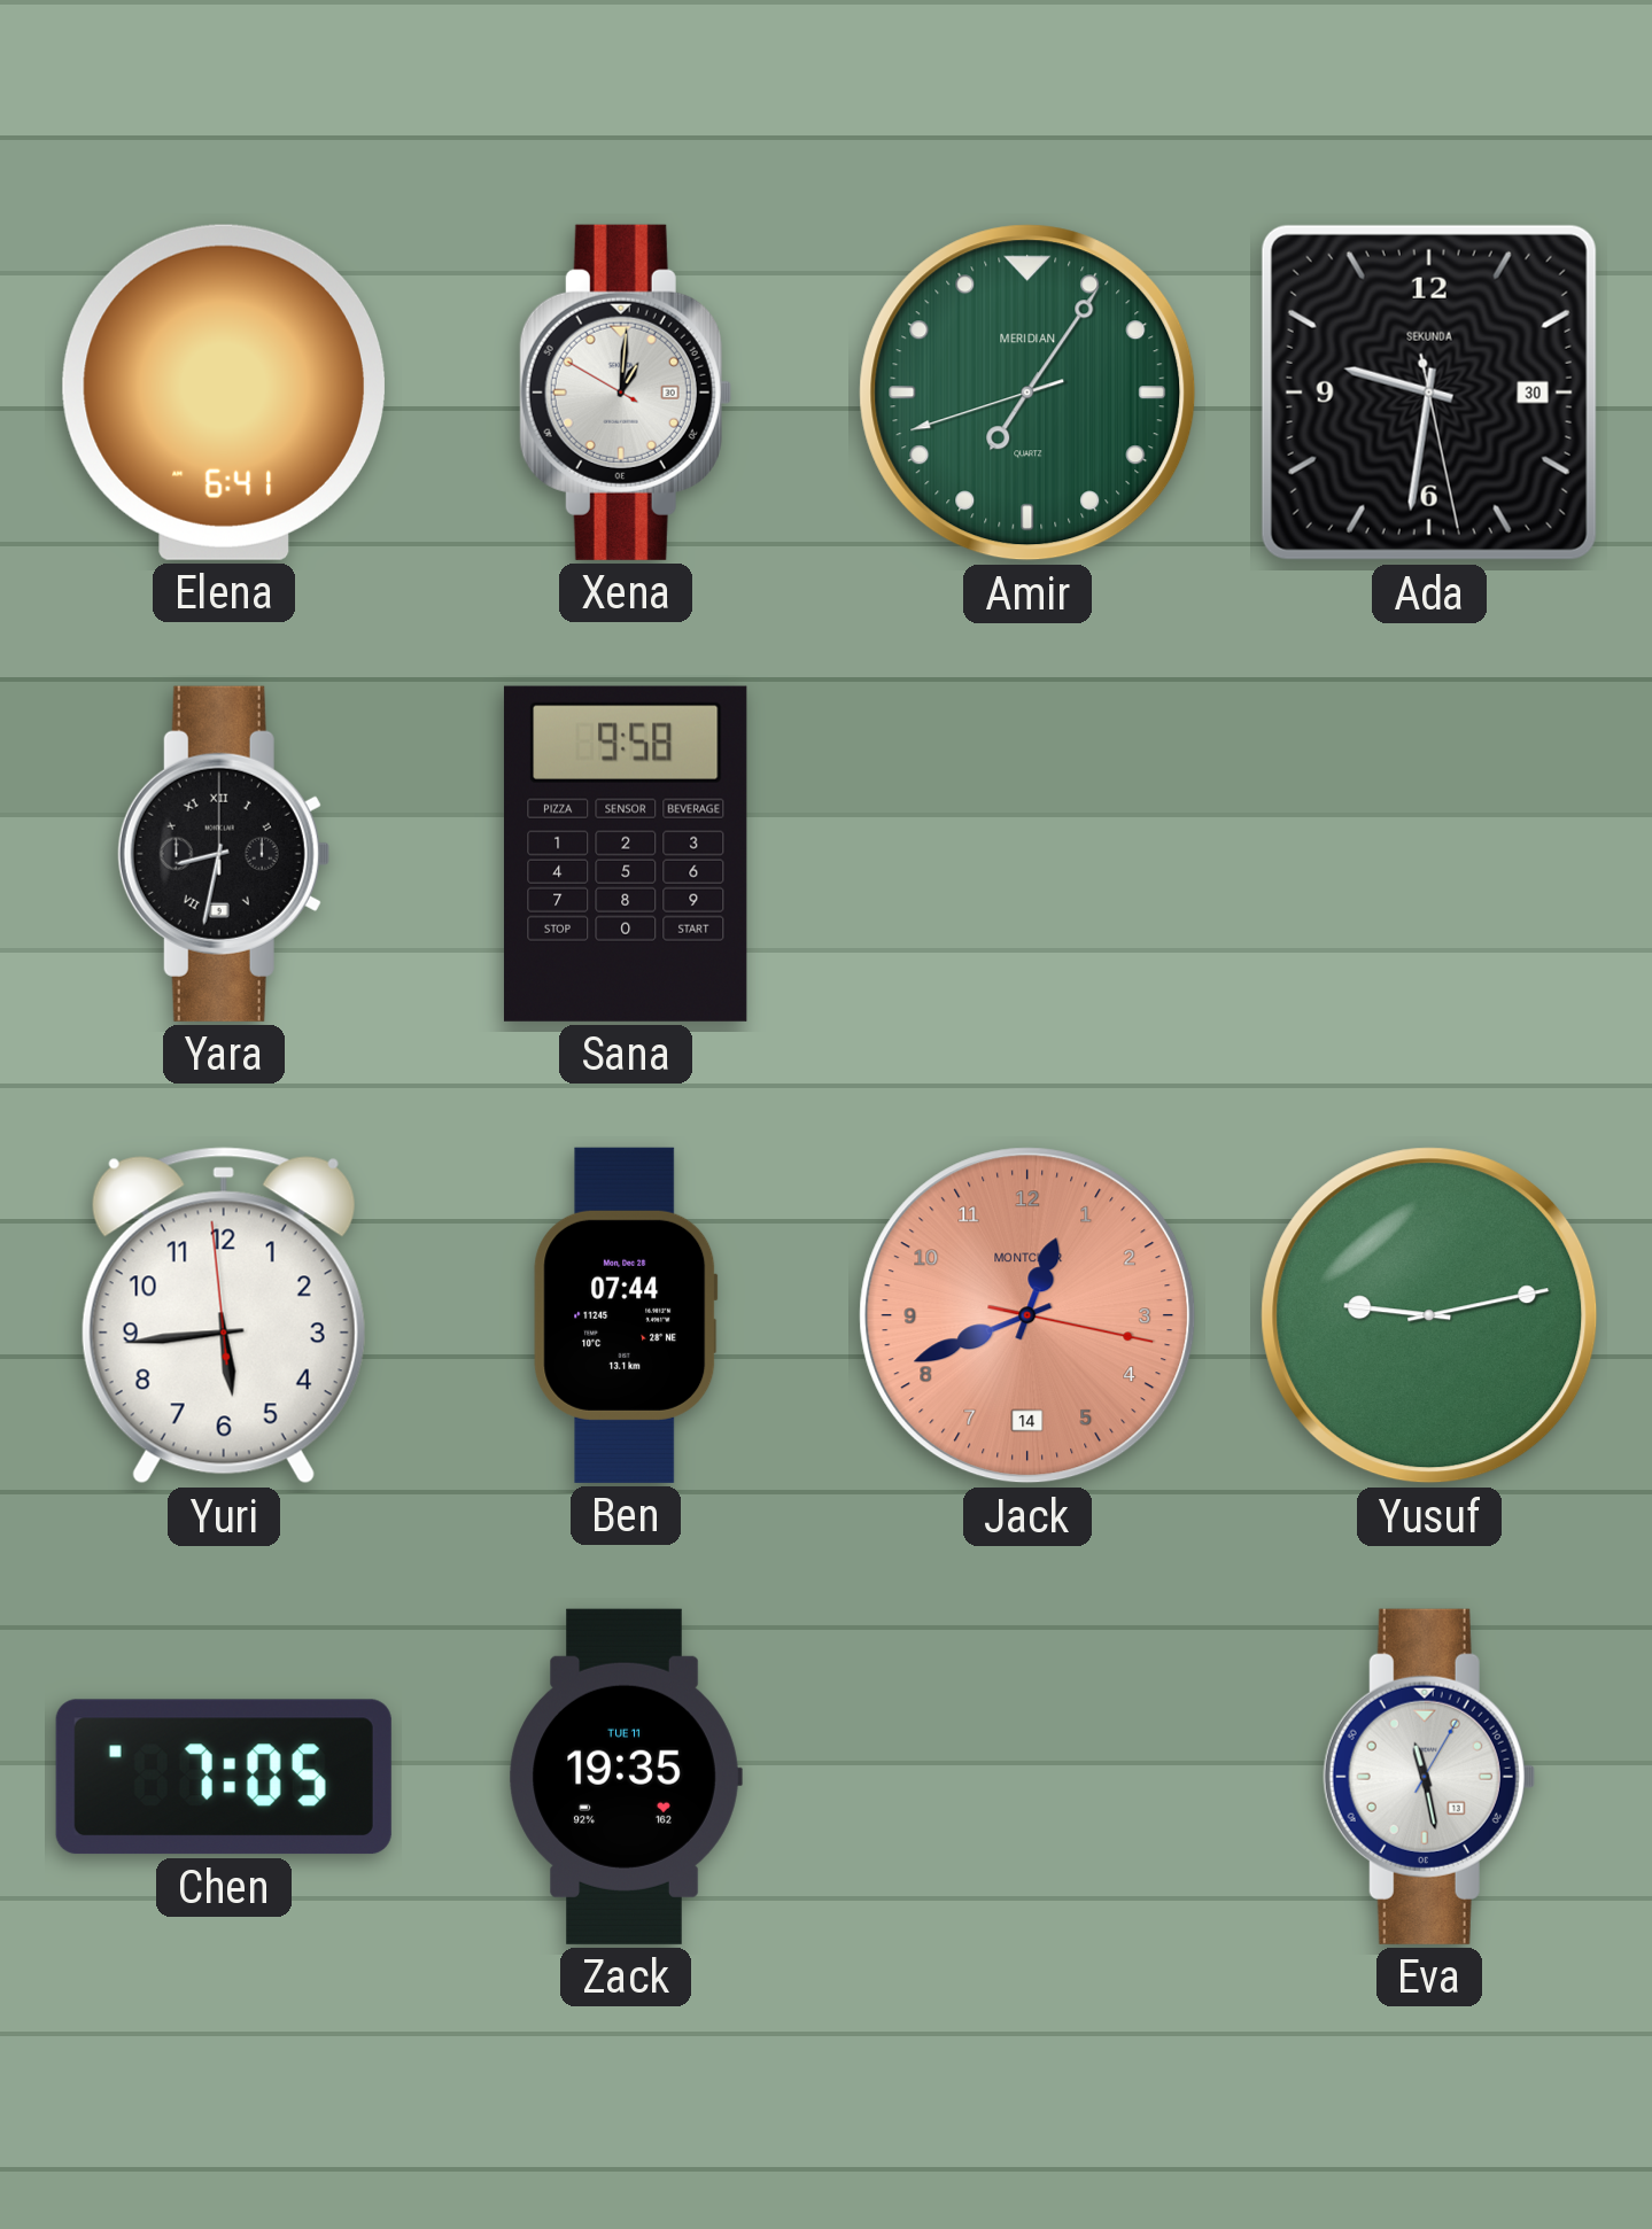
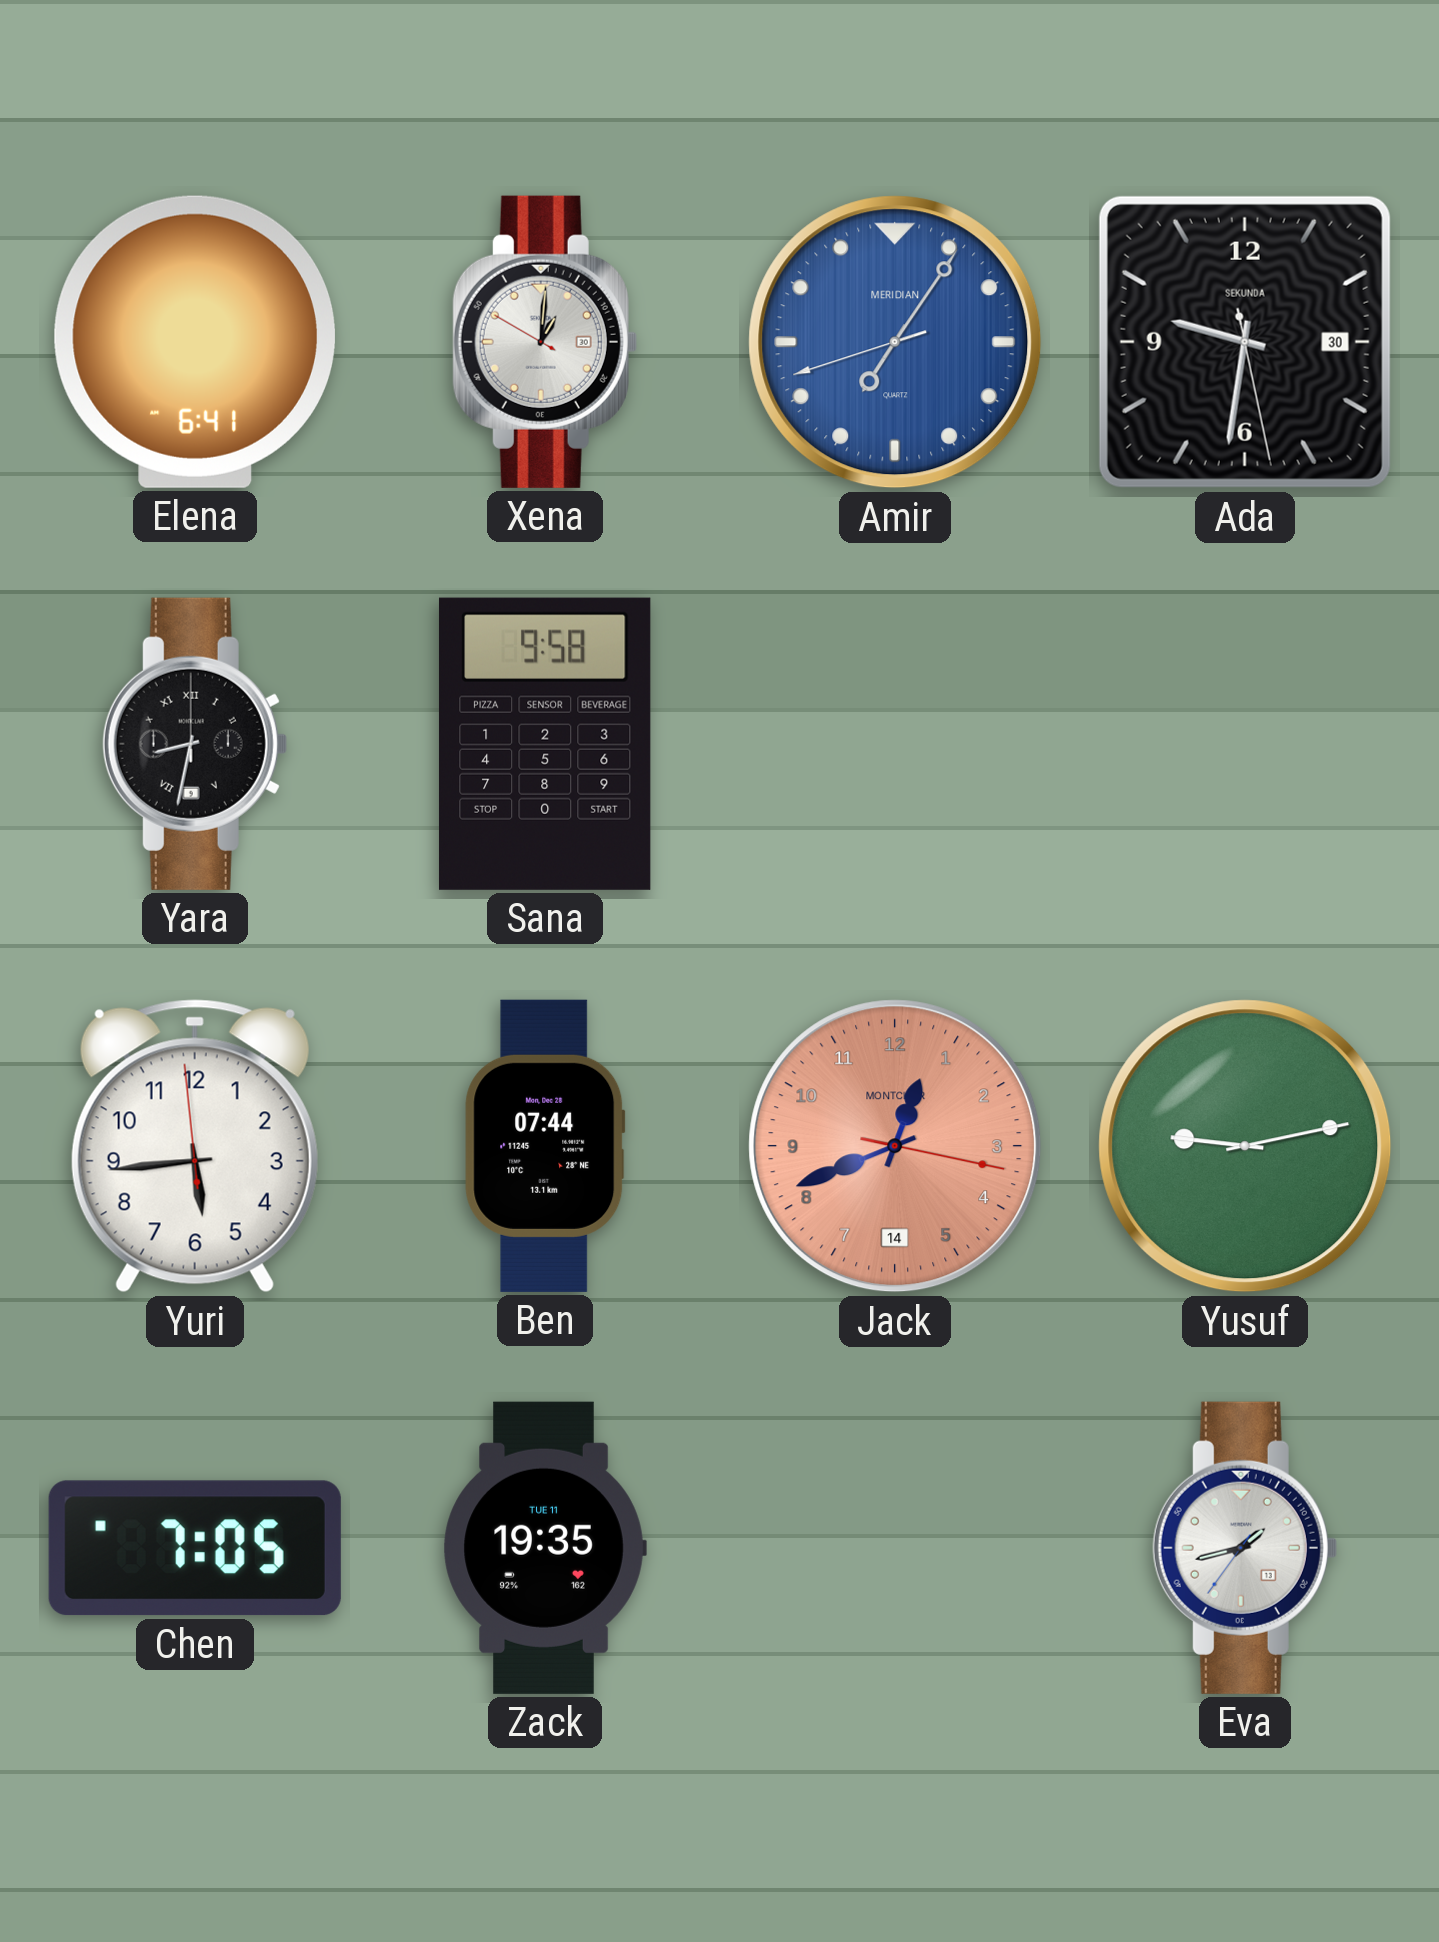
Amir dial: green -> blue
Eva: 11:28 -> 1:42
